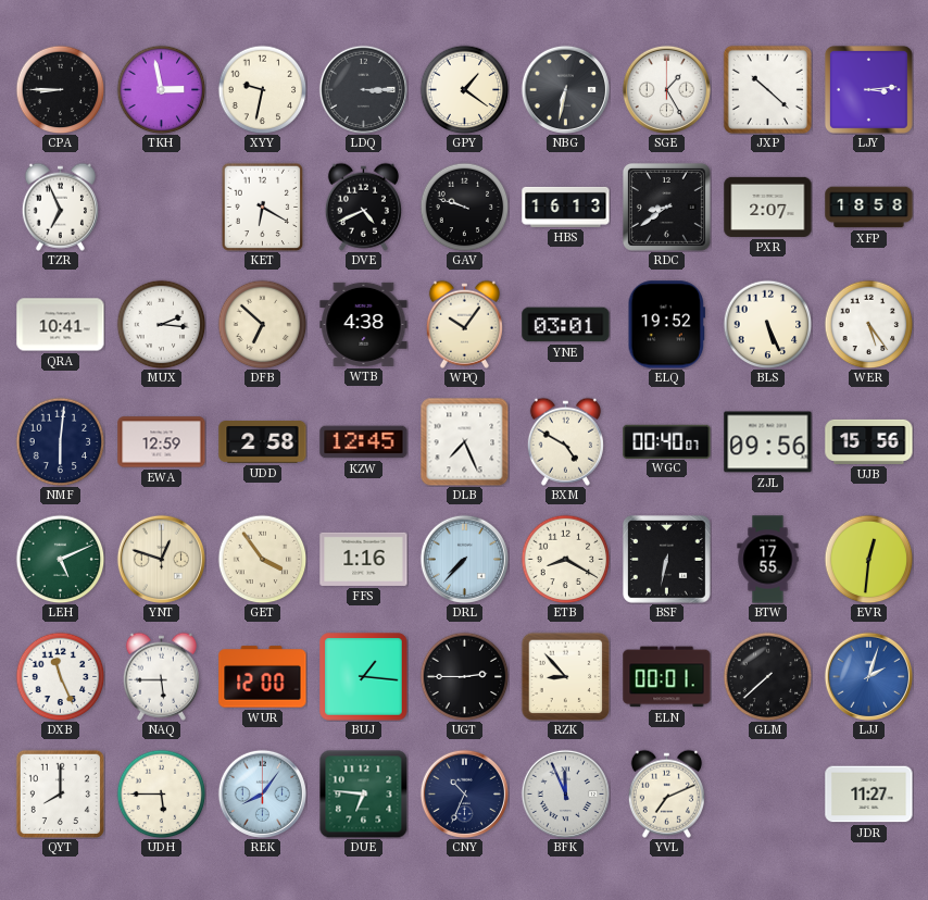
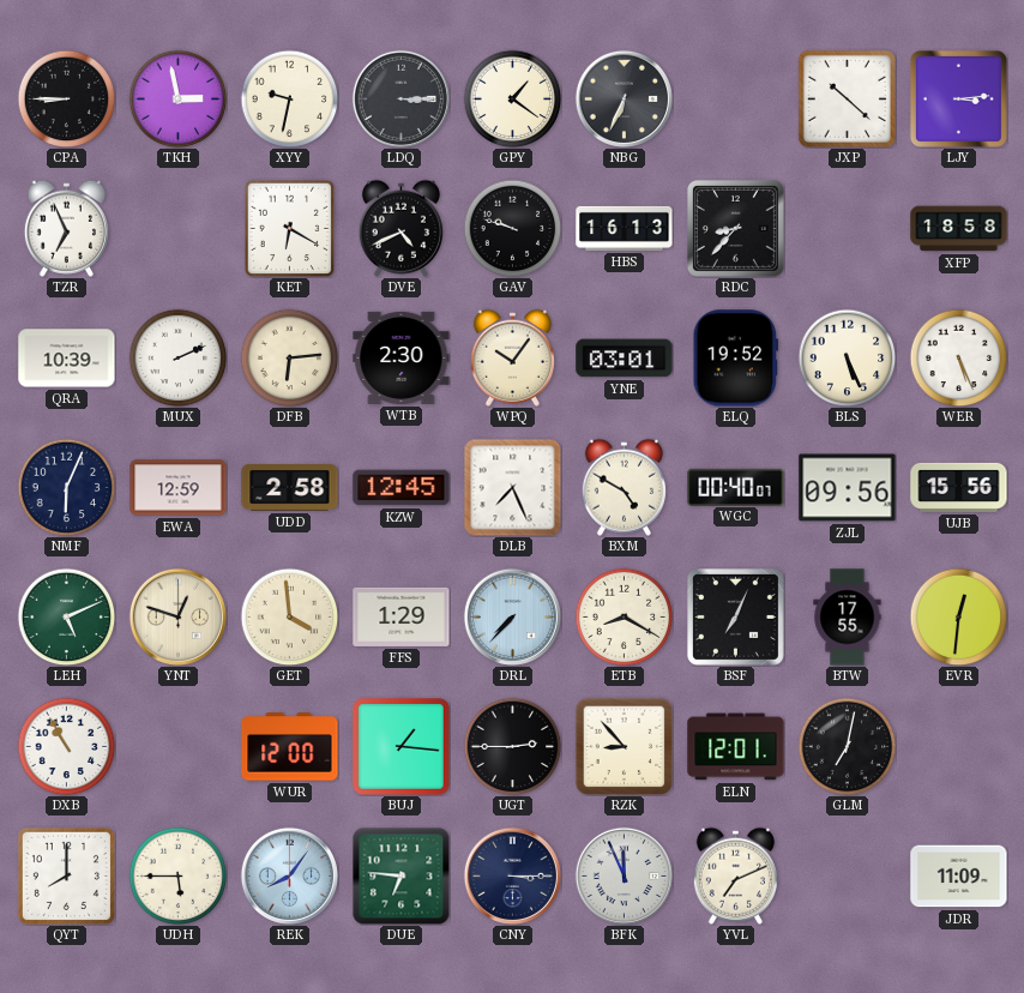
NBG: 6:32 -> 6:34
SGE: 1:25 -> none
RDC: 8:39 -> 8:37
PXR: 2:07 -> none
QRA: 10:41 -> 10:39
MUX: 2:16 -> 2:11
DFB: 6:52 -> 6:14
WTB: 4:38 -> 2:30
WER: 5:24 -> 5:26
NMF: 6:01 -> 6:04
GET: 3:54 -> 3:59
FFS: 1:16 -> 1:29
BSF: 6:32 -> 7:04
DXB: 11:26 -> 10:55
NAQ: 5:45 -> none
ELN: 00:01 -> 12:01
GLM: 7:38 -> 7:02
LJJ: 2:03 -> none
CNY: 10:34 -> 3:15
JDR: 11:27 -> 11:09
